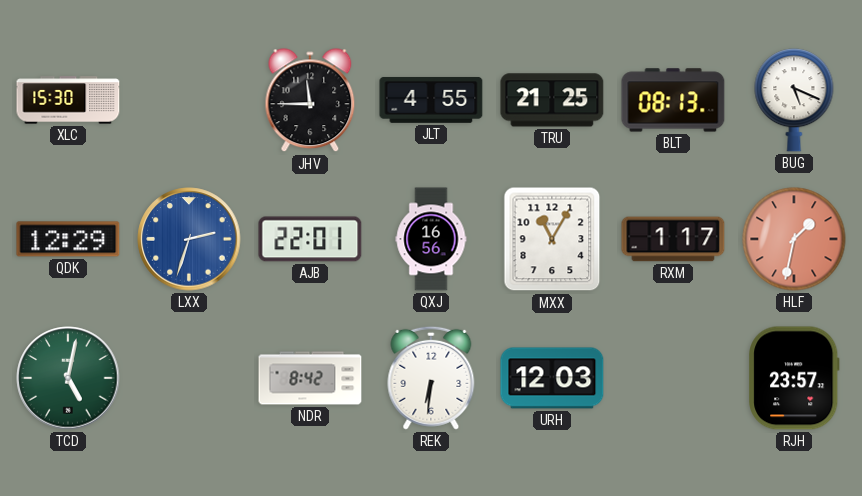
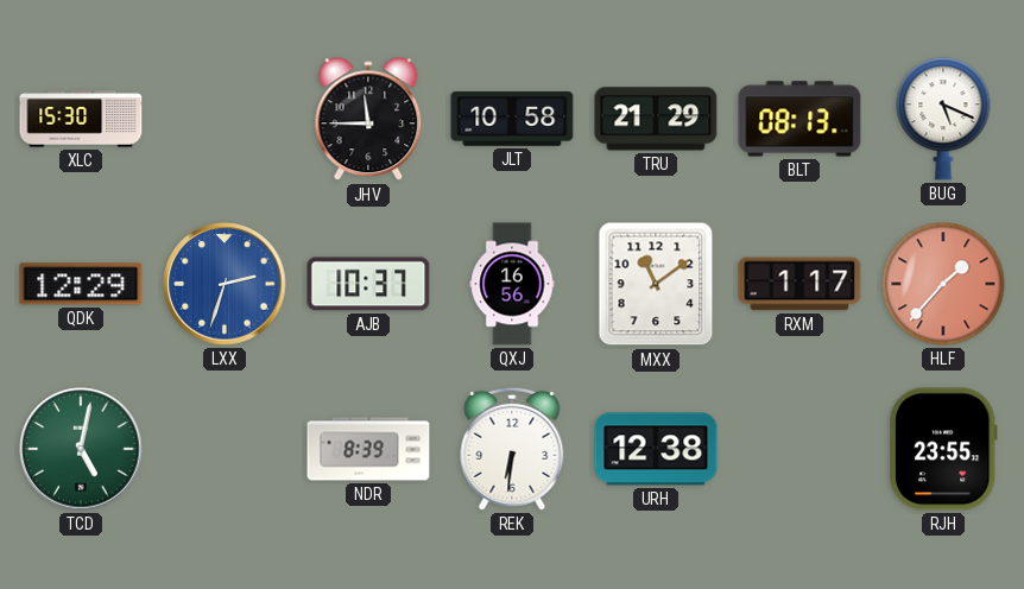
JLT: 4:55 -> 10:58
TRU: 21:25 -> 21:29
AJB: 22:01 -> 10:37
MXX: 11:05 -> 11:09
HLF: 1:32 -> 1:37
NDR: 8:42 -> 8:39
URH: 12:03 -> 12:38
RJH: 23:57 -> 23:55
